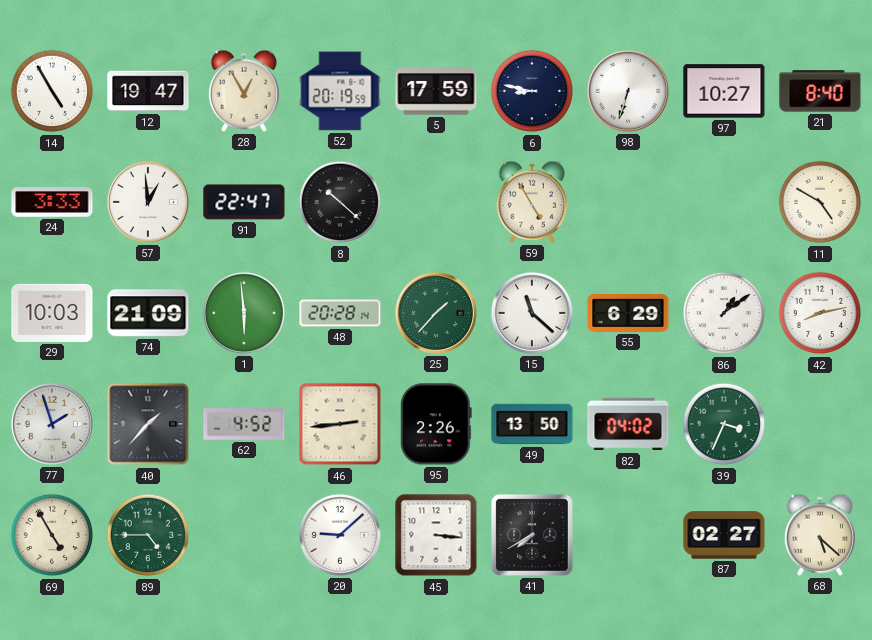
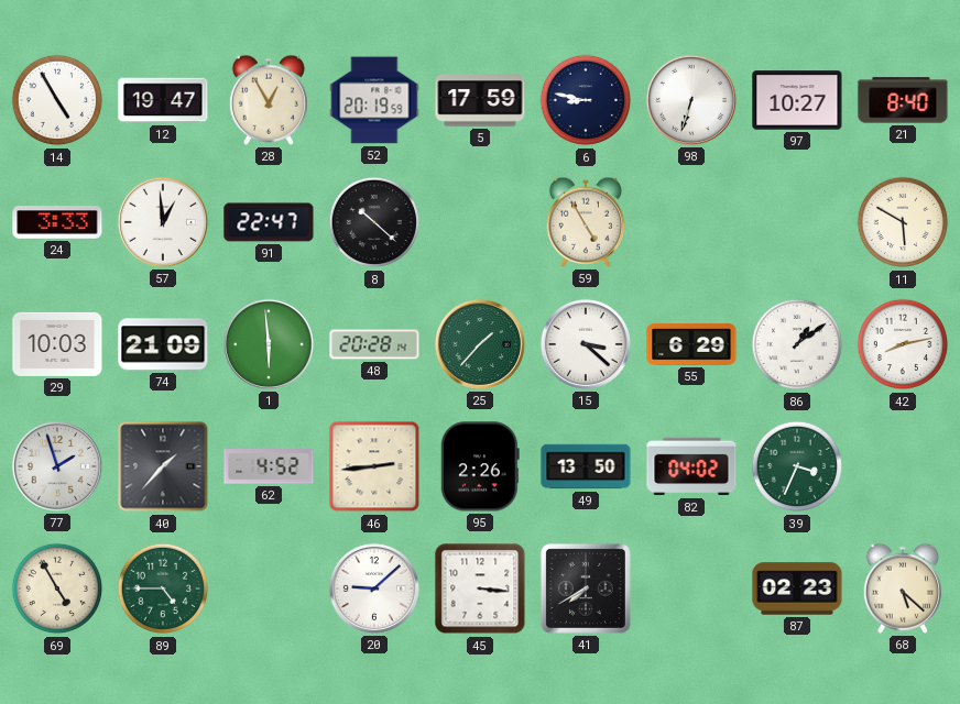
11: 4:50 -> 5:50
15: 11:22 -> 3:22
87: 02:27 -> 02:23
